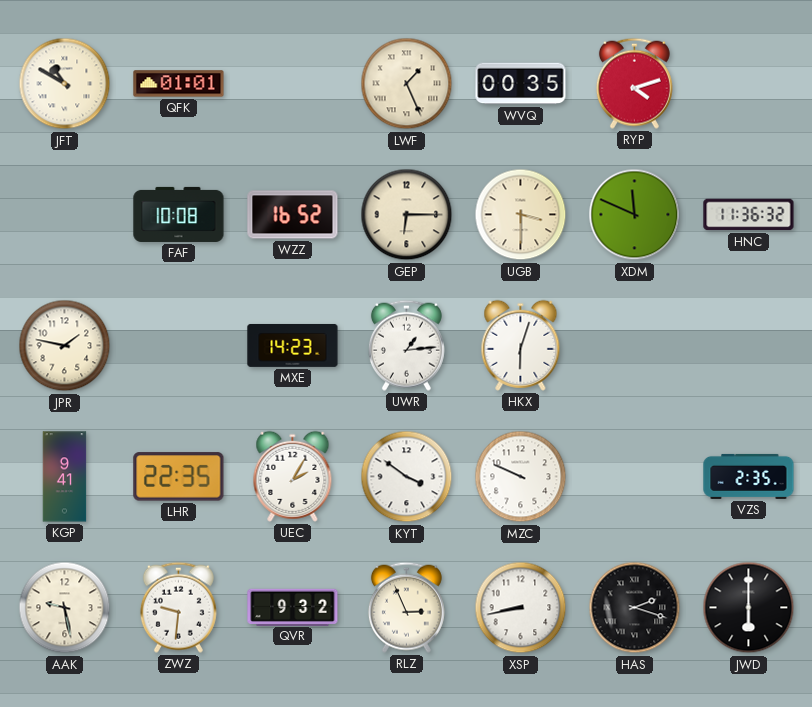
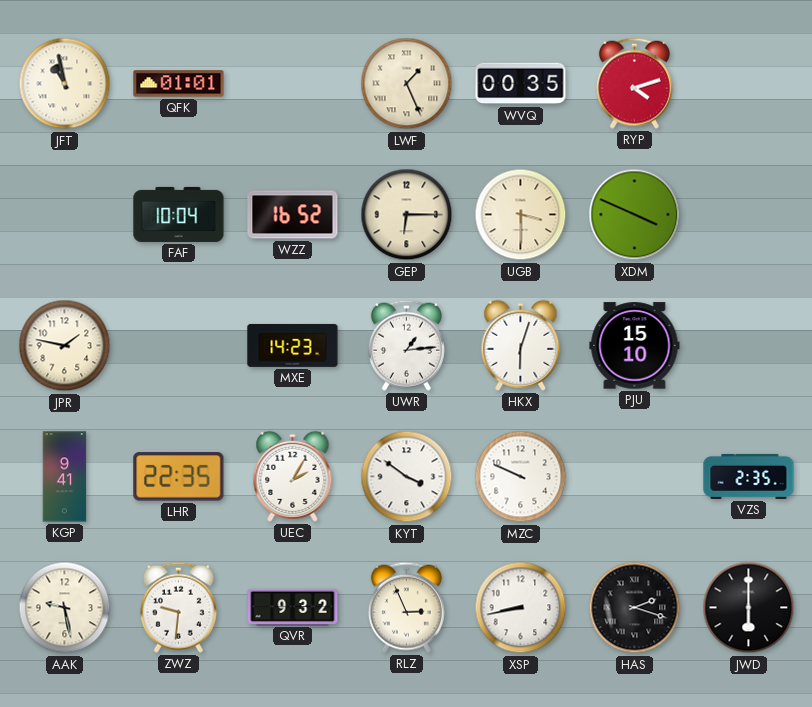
JFT: 10:50 -> 10:58
FAF: 10:08 -> 10:04
XDM: 11:49 -> 3:49
HNC: 11:36 -> none
PJU: none -> 15:10
